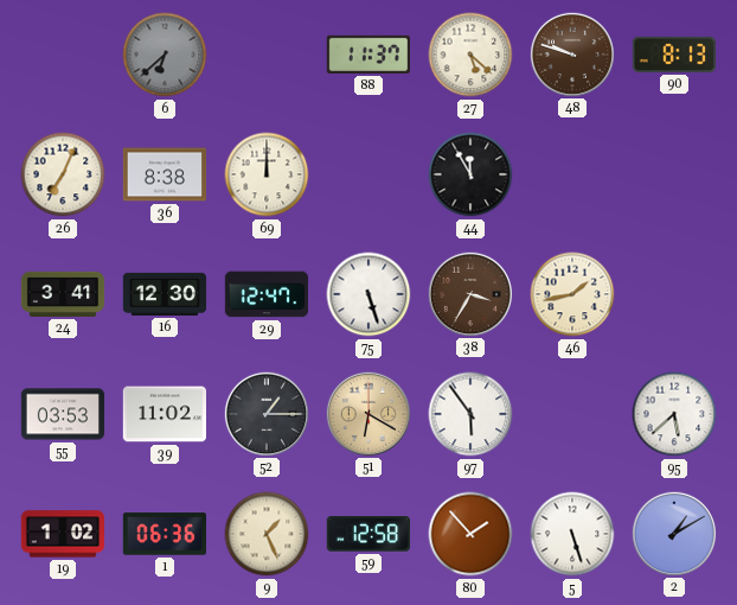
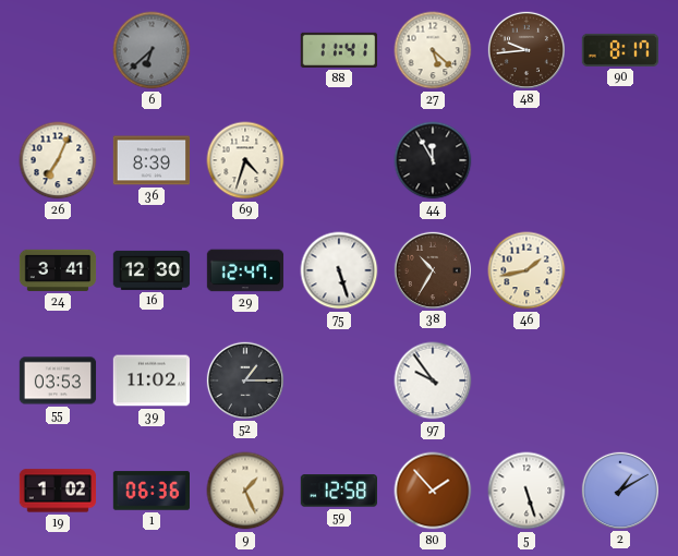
88: 11:37 -> 11:41
48: 9:48 -> 9:44
90: 8:13 -> 8:17
36: 8:38 -> 8:39
69: 12:00 -> 4:33
38: 3:35 -> 10:35
51: 6:20 -> none
97: 5:54 -> 9:54
95: 5:38 -> none
